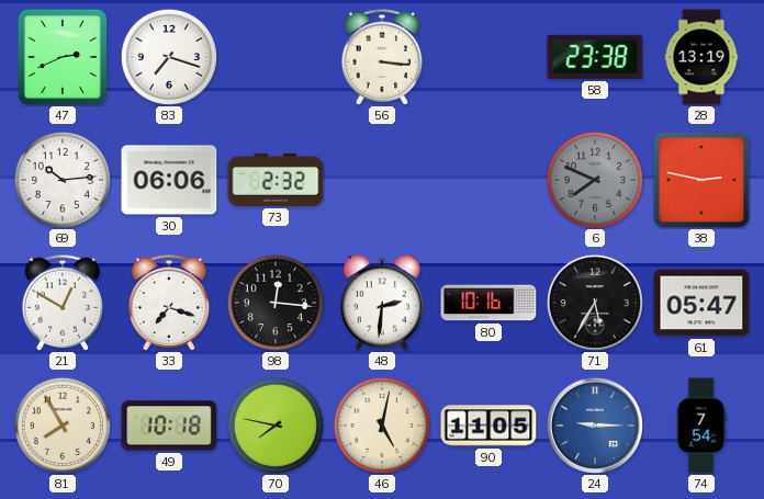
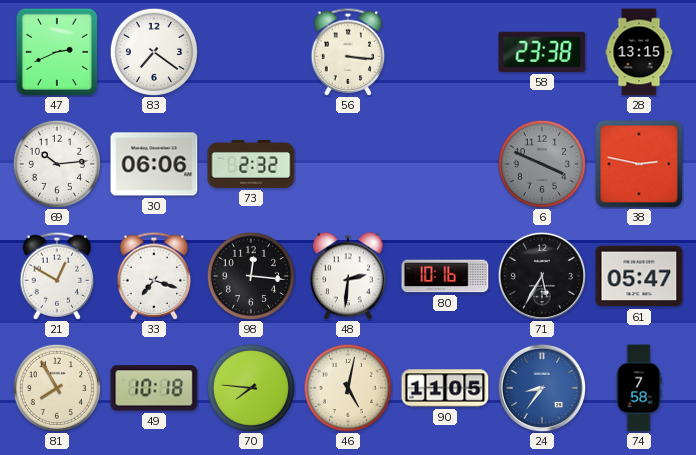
83: 7:18 -> 7:21
28: 13:19 -> 13:15
6: 7:49 -> 3:49
70: 7:47 -> 7:46
24: 9:15 -> 8:36
74: 7:54 -> 7:58
